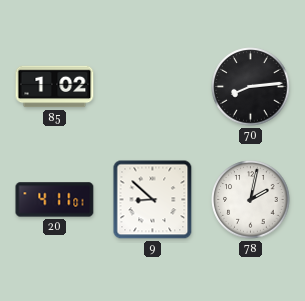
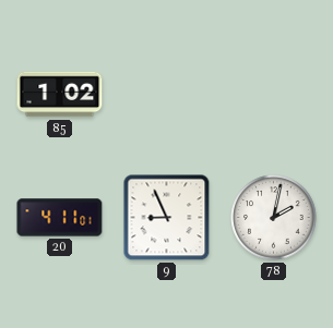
70: 8:14 -> none
9: 8:52 -> 8:56
